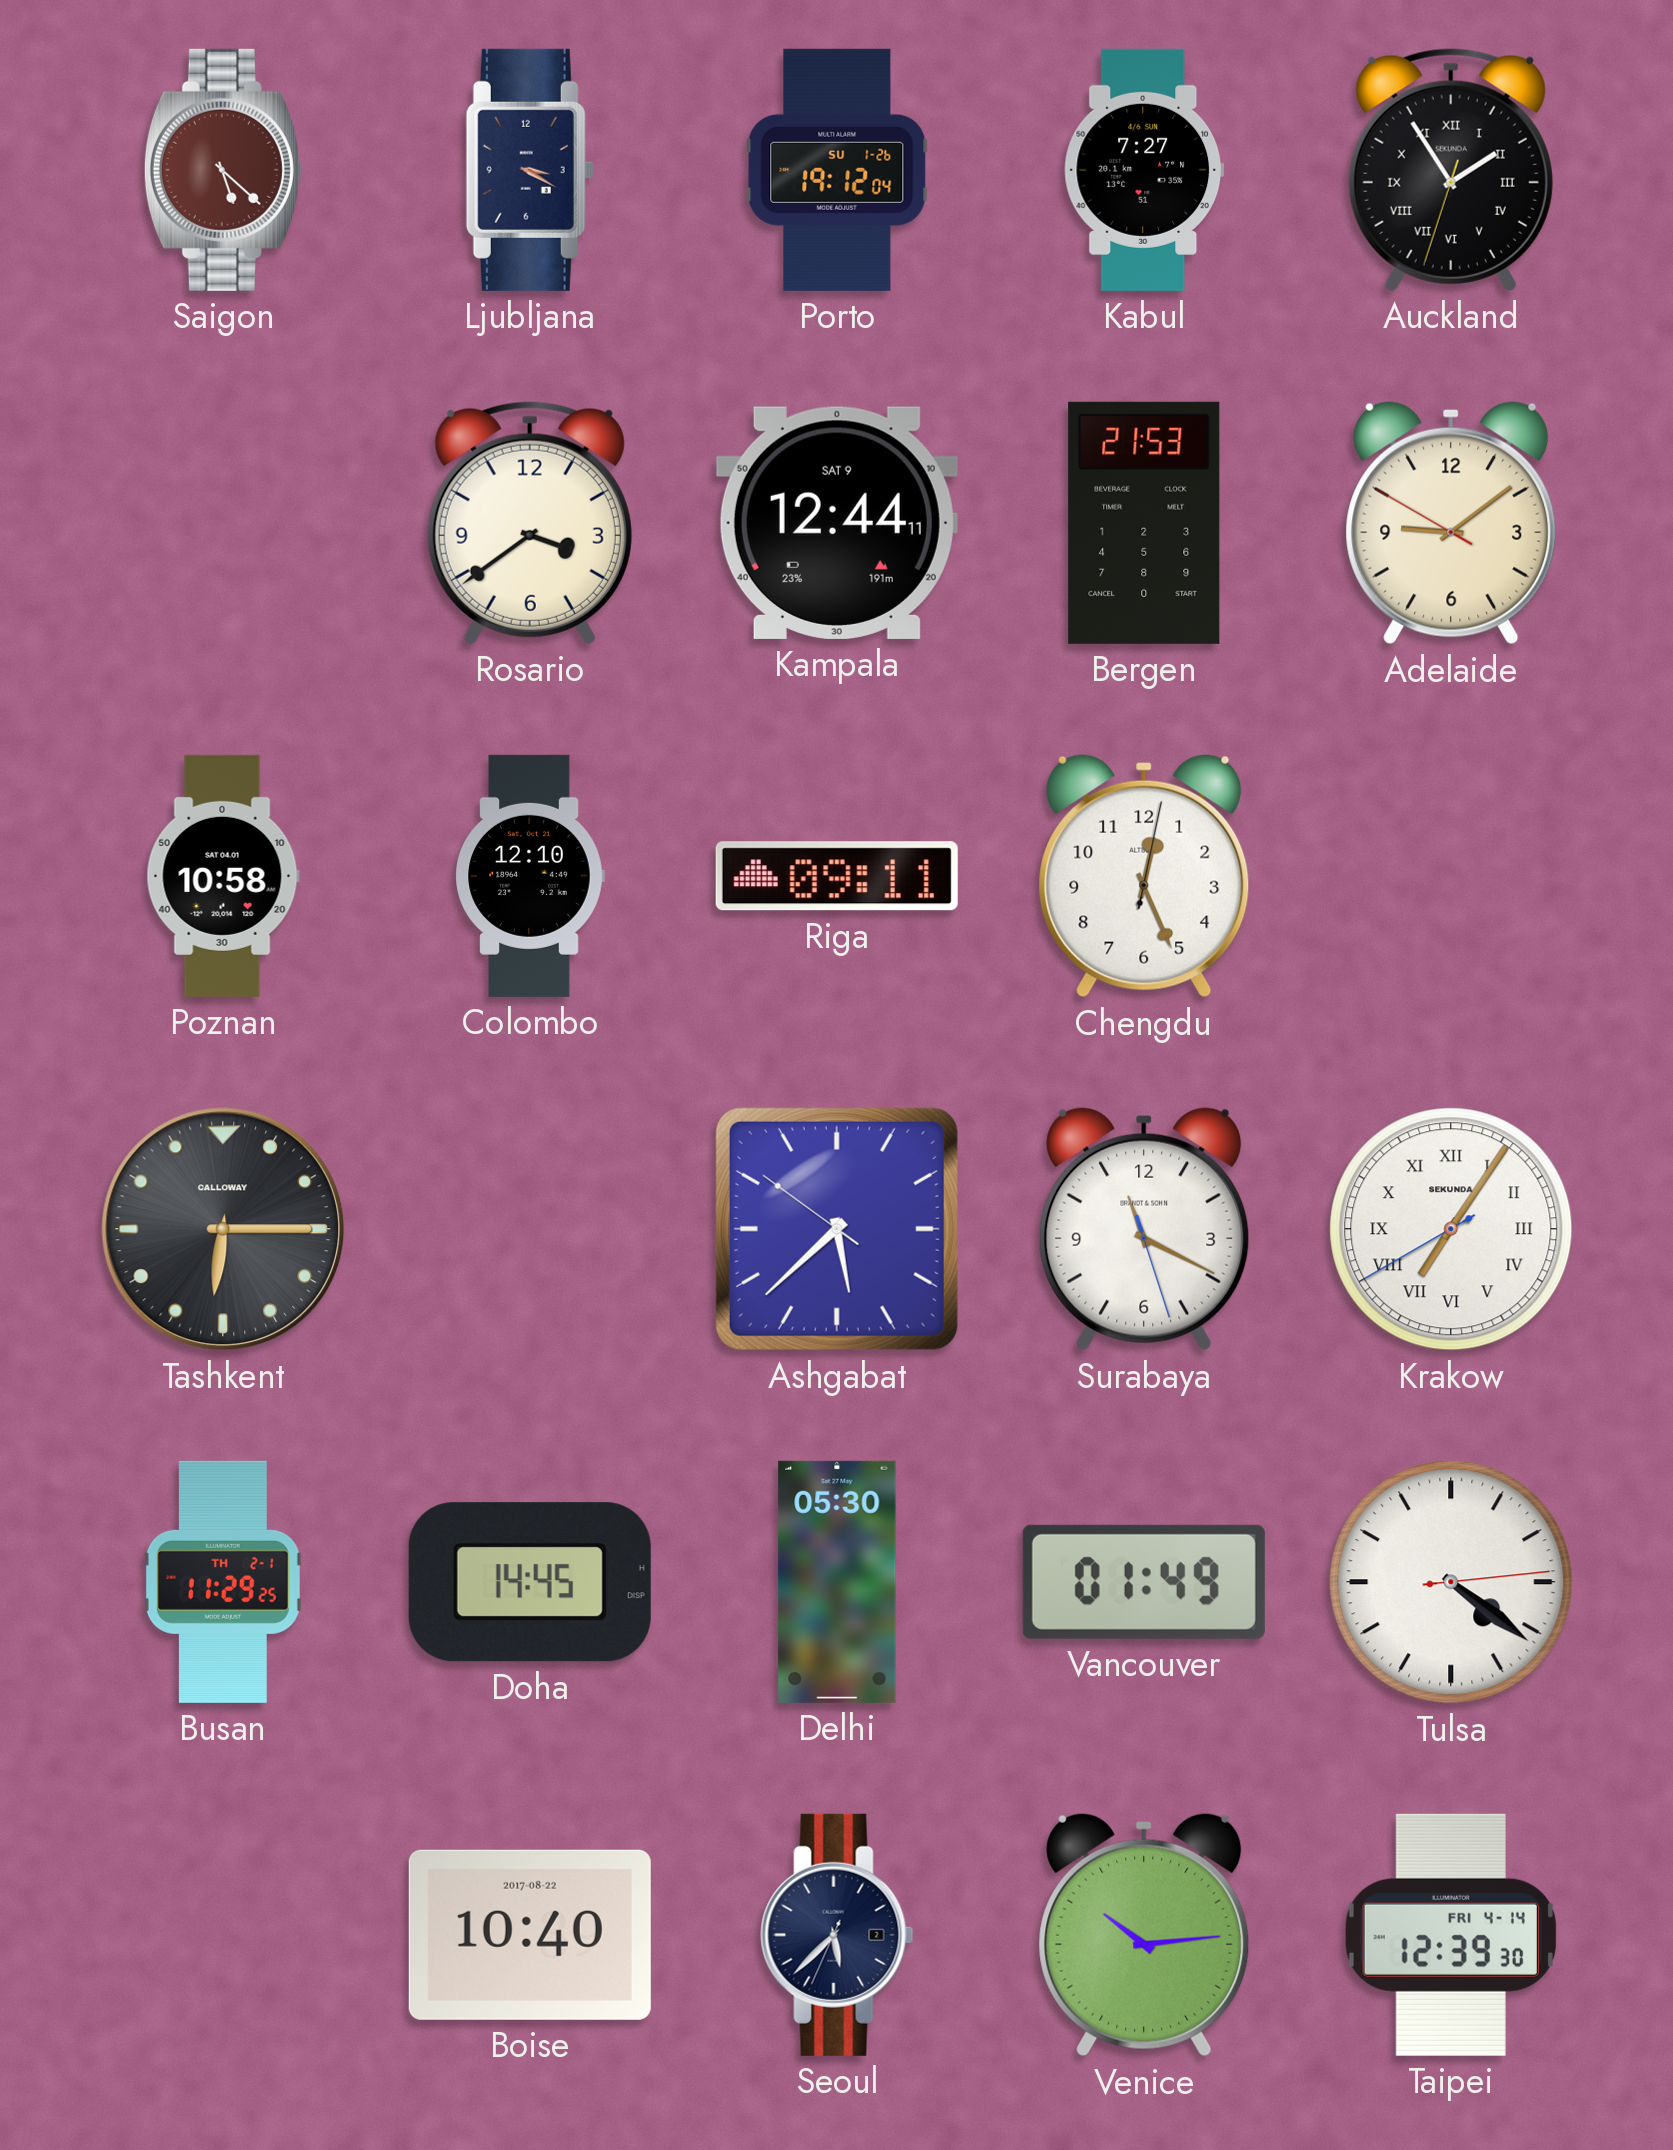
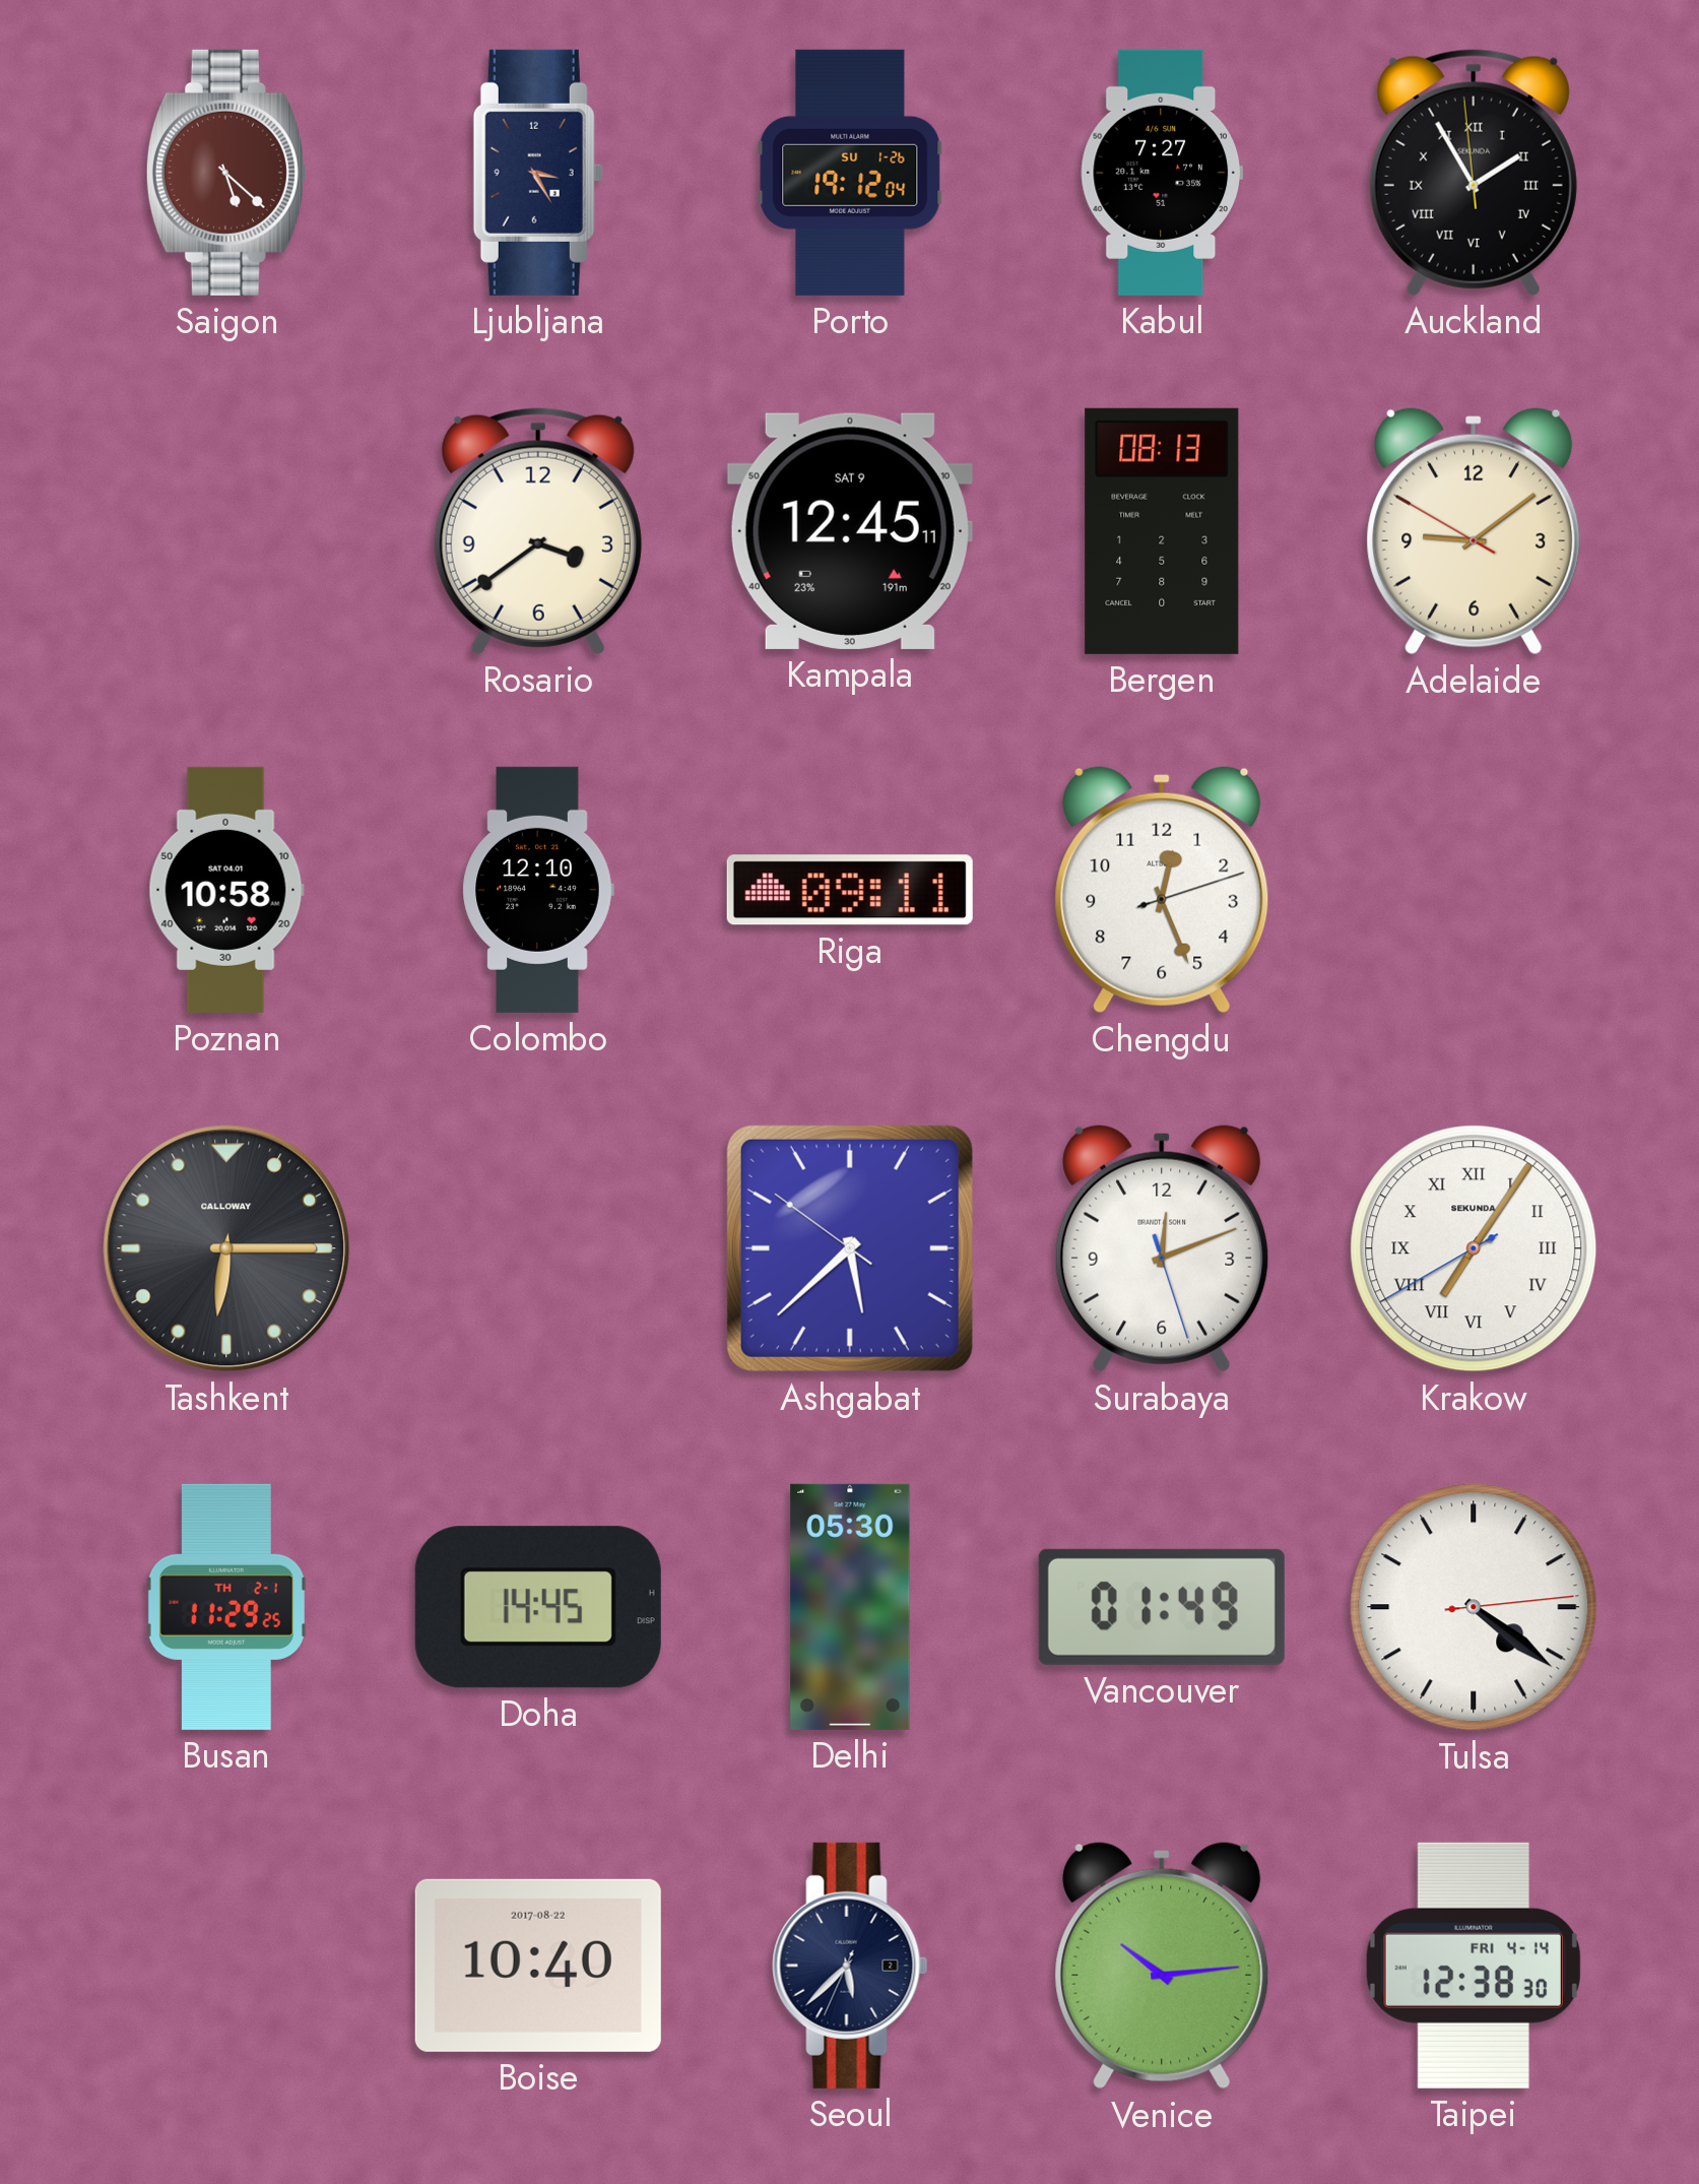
Ljubljana: 3:20 -> 3:25
Auckland: 1:54:33 -> 1:54:59
Kampala: 12:44 -> 12:45
Bergen: 21:53 -> 08:13
Chengdu: 12:26:02 -> 12:26:12
Surabaya: 11:19 -> 12:11
Taipei: 12:39 -> 12:38
